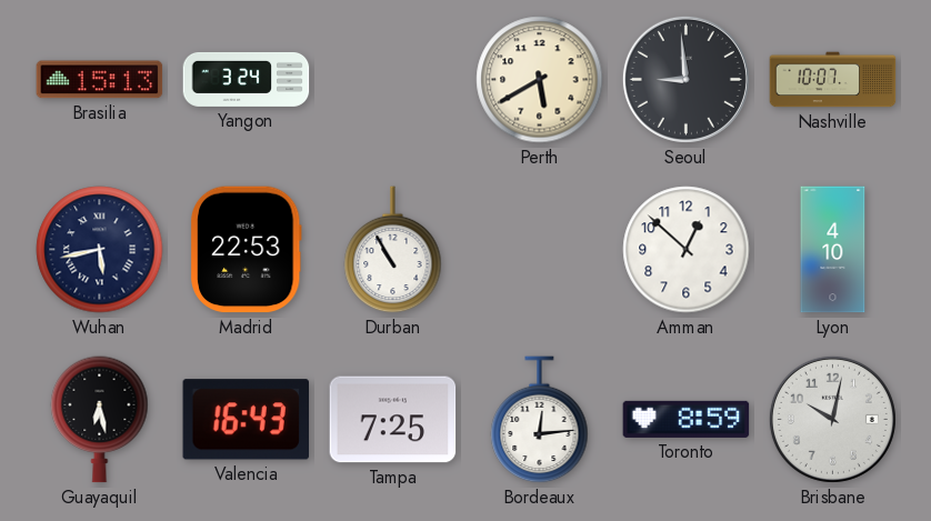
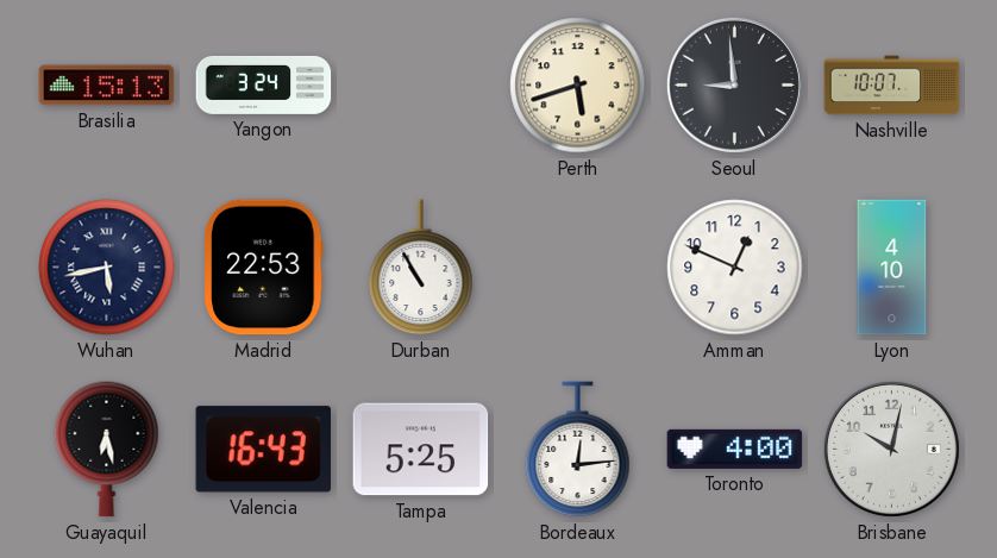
Perth: 5:40 -> 5:42
Amman: 12:52 -> 12:49
Tampa: 7:25 -> 5:25
Toronto: 8:59 -> 4:00
